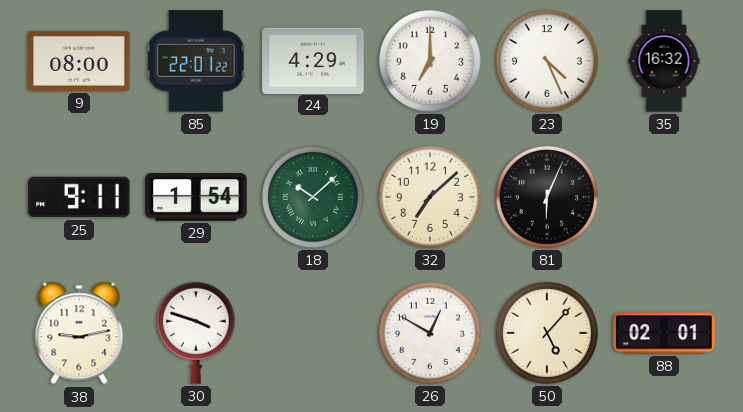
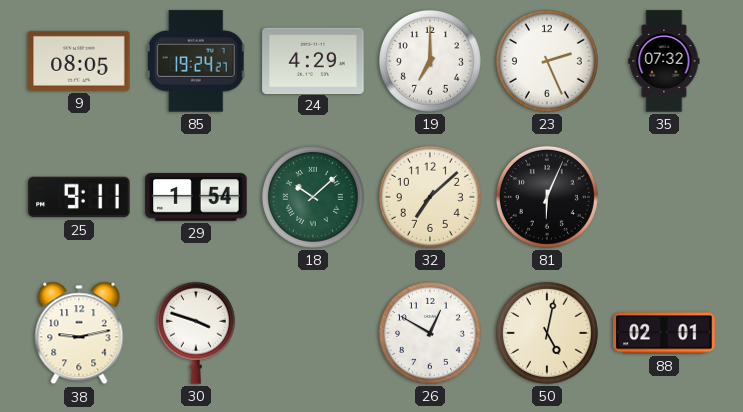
9: 08:00 -> 08:05
85: 22:01 -> 19:24
23: 4:26 -> 2:26
35: 16:32 -> 07:32
50: 5:07 -> 5:02
